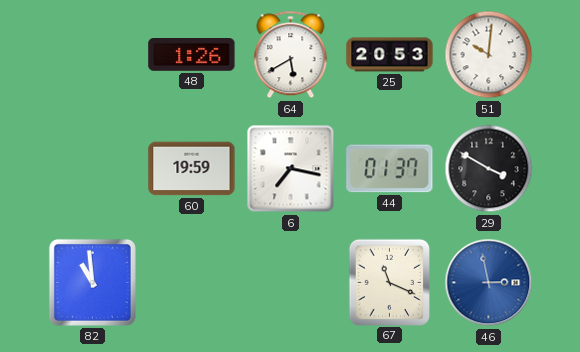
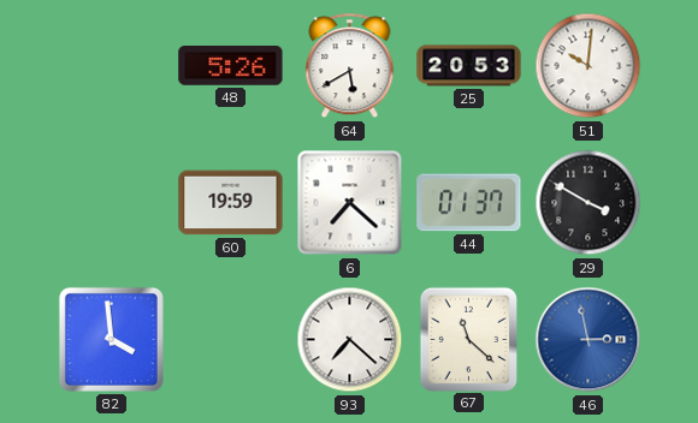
48: 1:26 -> 5:26
6: 7:17 -> 7:22
82: 10:59 -> 3:59
93: none -> 7:22
67: 11:19 -> 11:22
